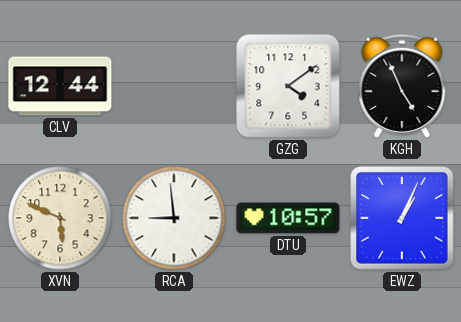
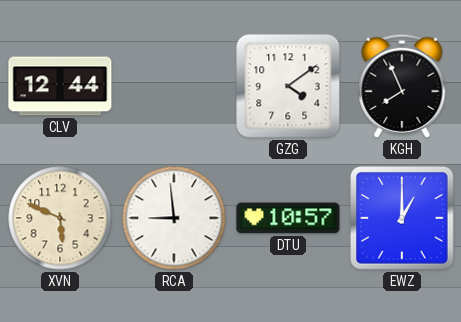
KGH: 4:56 -> 7:56
EWZ: 1:04 -> 1:00
